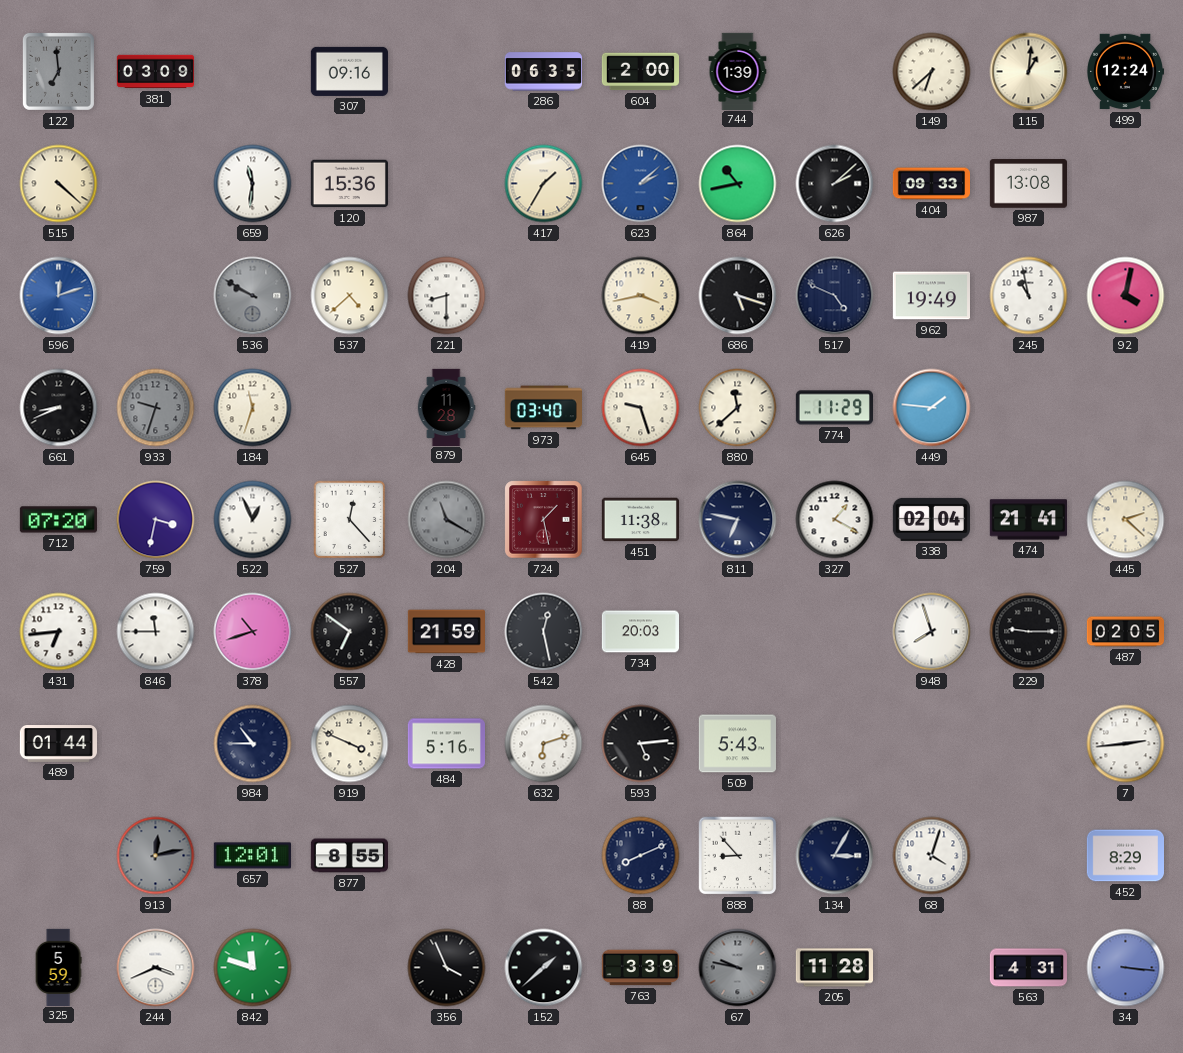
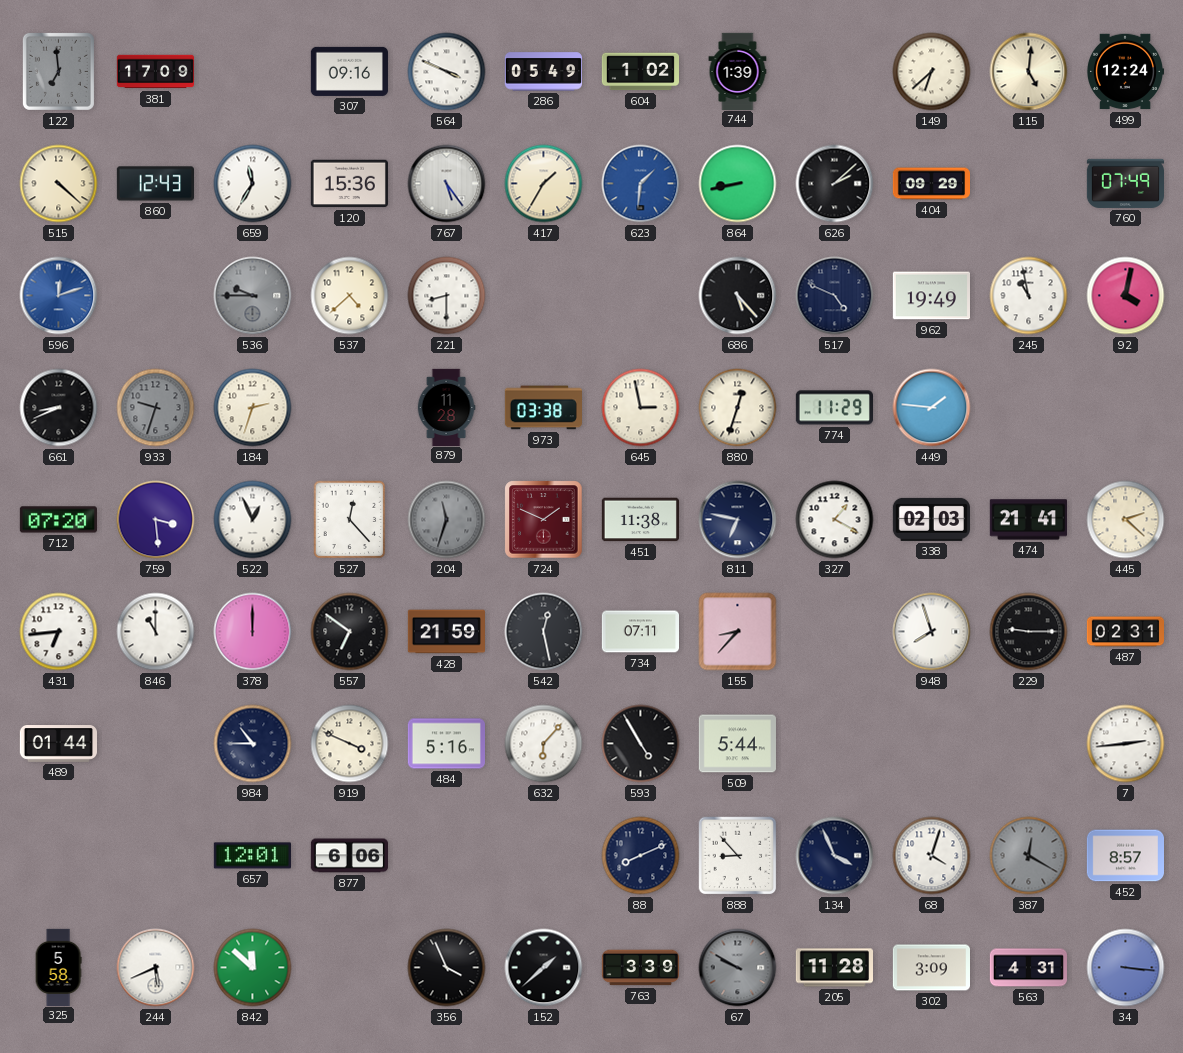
381: 03:09 -> 17:09
564: none -> 3:49
286: 06:35 -> 05:49
604: 2:00 -> 1:02
115: 1:01 -> 5:01
860: none -> 12:43
659: 11:31 -> 11:35
767: none -> 5:24
623: 2:08 -> 1:31
864: 10:43 -> 8:43
404: 09:33 -> 09:29
987: 13:08 -> none
760: none -> 07:49
536: 9:50 -> 9:45
419: 3:43 -> none
686: 5:18 -> 5:23
184: 11:33 -> 2:33
973: 03:40 -> 03:38
645: 9:27 -> 2:58
880: 11:38 -> 12:33
759: 3:32 -> 3:29
204: 11:20 -> 11:33
724: 1:28 -> 1:49
338: 02:04 -> 02:03
846: 11:45 -> 11:00
378: 10:42 -> 12:00
734: 20:03 -> 07:11
155: none -> 8:37
487: 02:05 -> 02:31
632: 6:12 -> 6:07
593: 5:14 -> 4:55
509: 5:43 -> 5:44
913: 12:13 -> none
877: 8:55 -> 6:06
134: 3:05 -> 3:56
387: none -> 12:20
452: 8:29 -> 8:57
325: 5:59 -> 5:58
244: 3:41 -> 5:41
842: 11:48 -> 11:52
67: 9:47 -> 9:50
302: none -> 3:09
